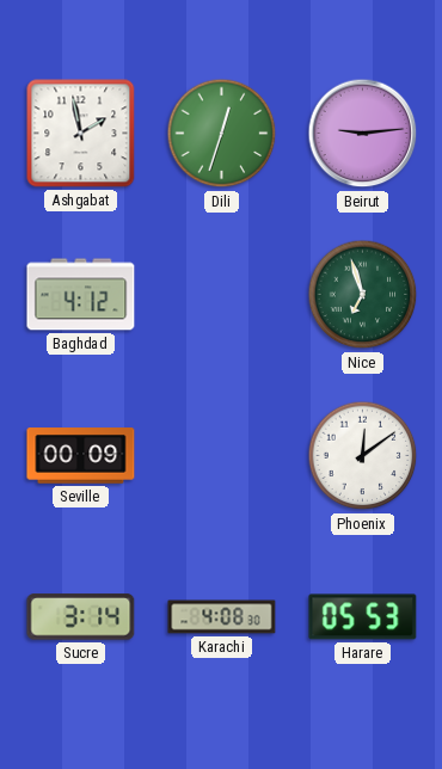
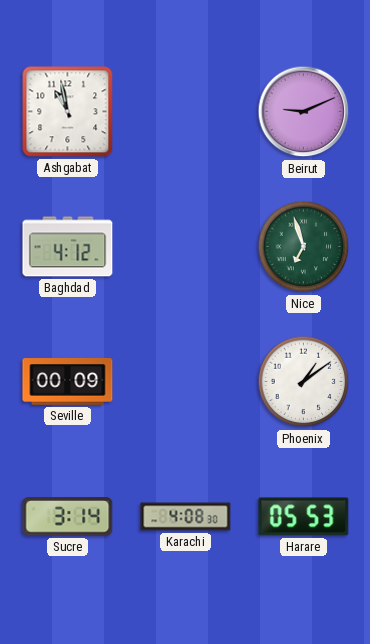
Ashgabat: 1:58 -> 10:58
Dili: 12:33 -> none
Beirut: 9:14 -> 9:11
Phoenix: 12:09 -> 1:09
